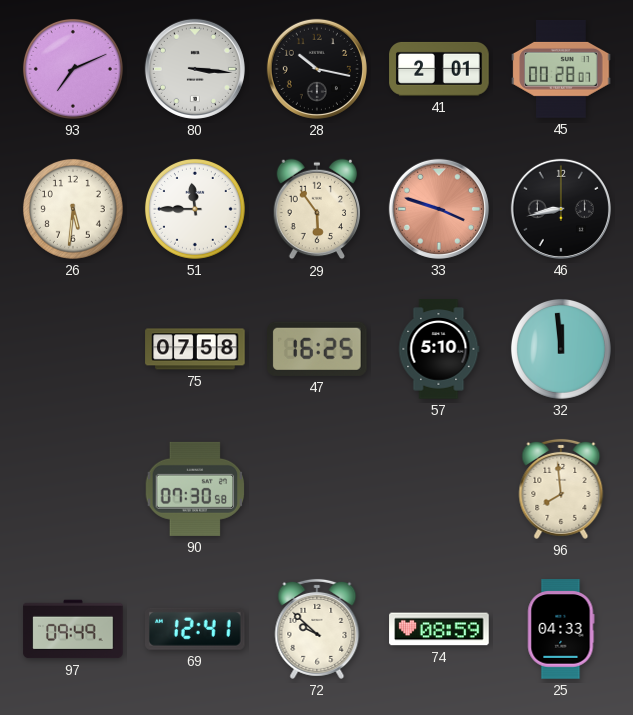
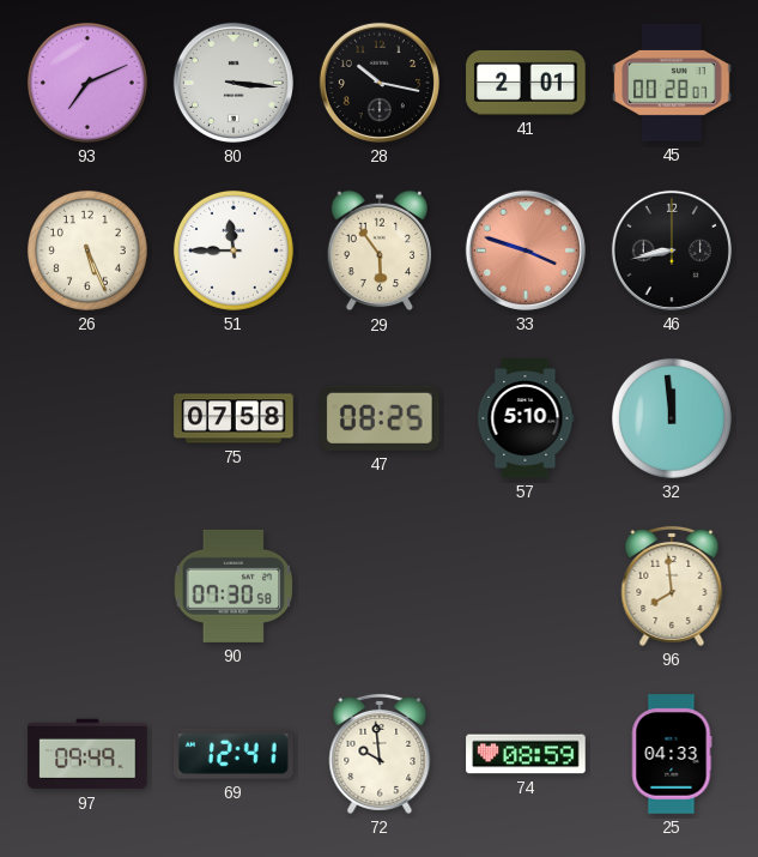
26: 5:31 -> 5:26
47: 16:25 -> 08:25
72: 9:52 -> 9:59
